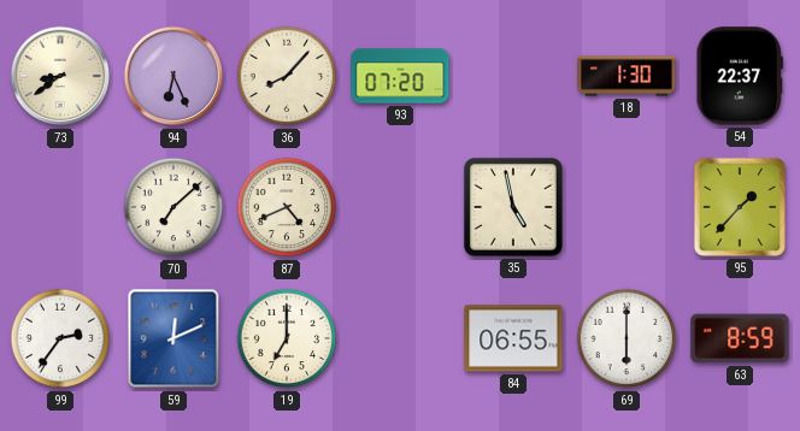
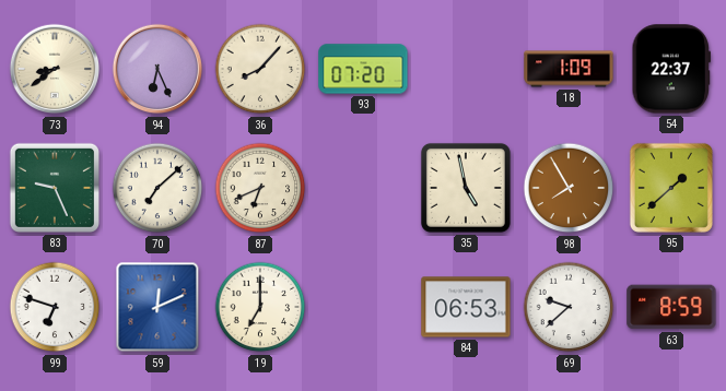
18: 1:30 -> 1:09
83: none -> 9:26
87: 4:41 -> 6:41
98: none -> 7:55
95: 1:37 -> 1:38
99: 2:36 -> 6:48
84: 06:55 -> 06:53
69: 6:00 -> 9:38
